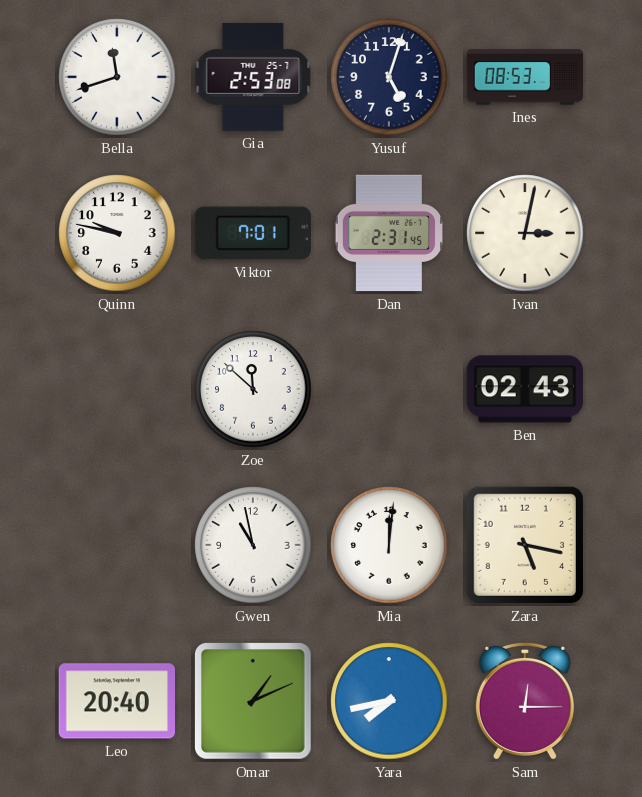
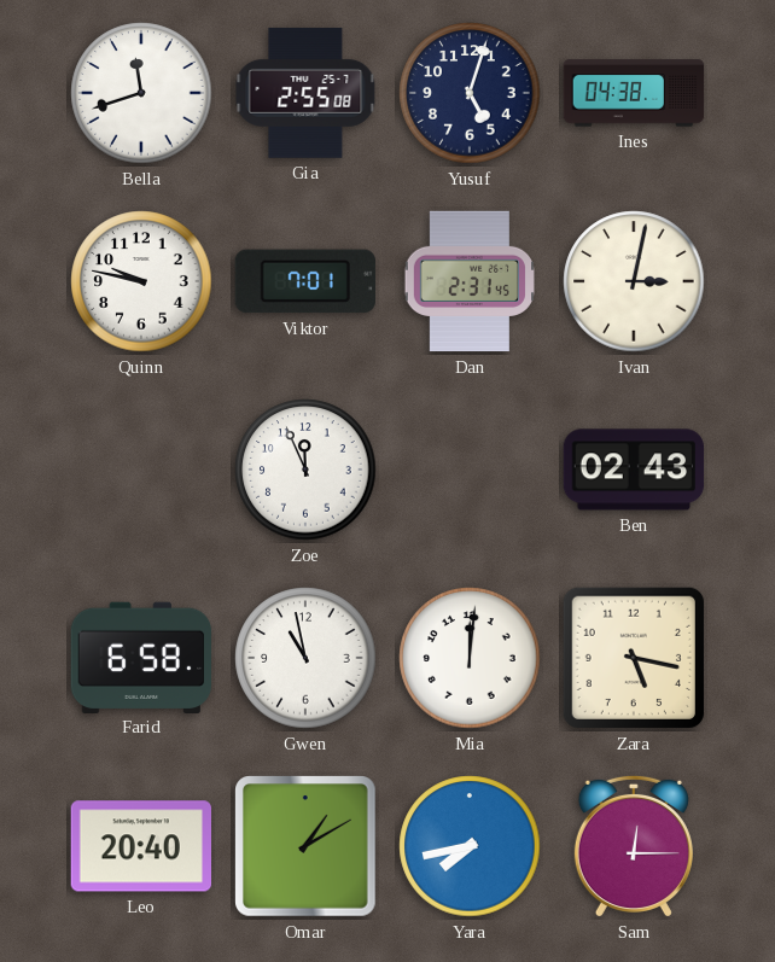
Gia: 2:53 -> 2:55
Ines: 08:53 -> 04:38
Zoe: 11:52 -> 11:56
Farid: none -> 6:58
Omar: 1:11 -> 1:10
